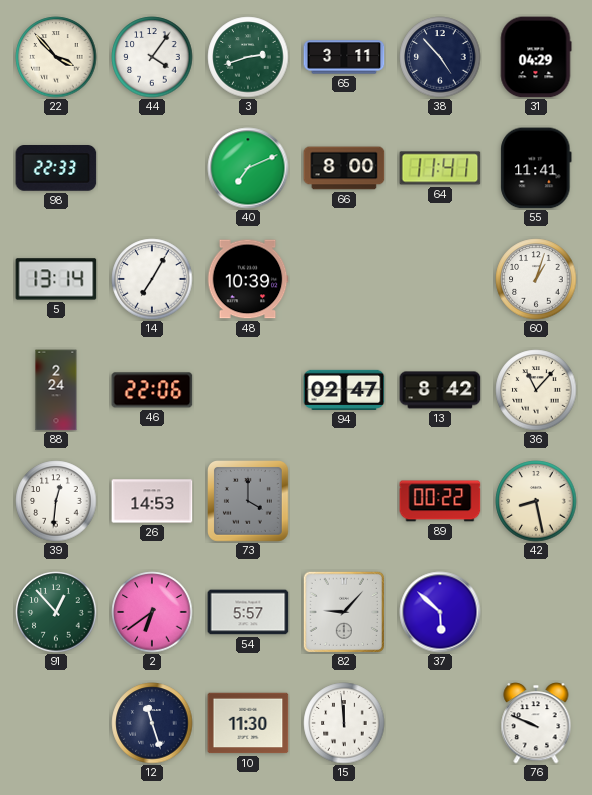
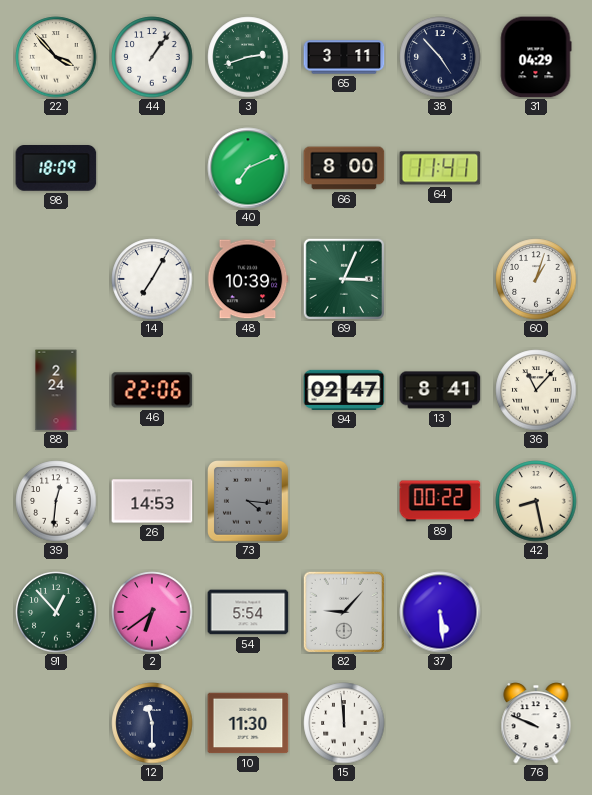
44: 4:06 -> 1:06
98: 22:33 -> 18:09
55: 11:41 -> none
5: 13:14 -> none
69: none -> 3:04
13: 8:42 -> 8:41
73: 4:00 -> 4:16
54: 5:57 -> 5:54
37: 5:52 -> 5:29
12: 11:27 -> 11:30
